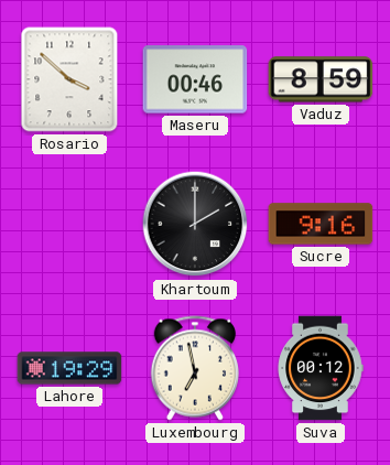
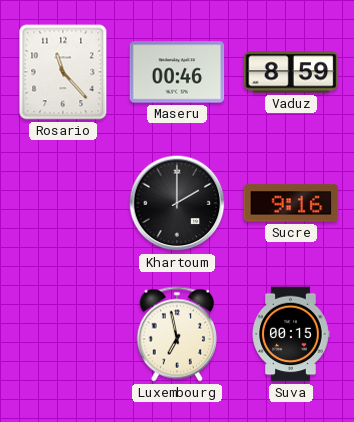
Rosario: 3:52 -> 11:23
Lahore: 19:29 -> none
Suva: 00:12 -> 00:15
